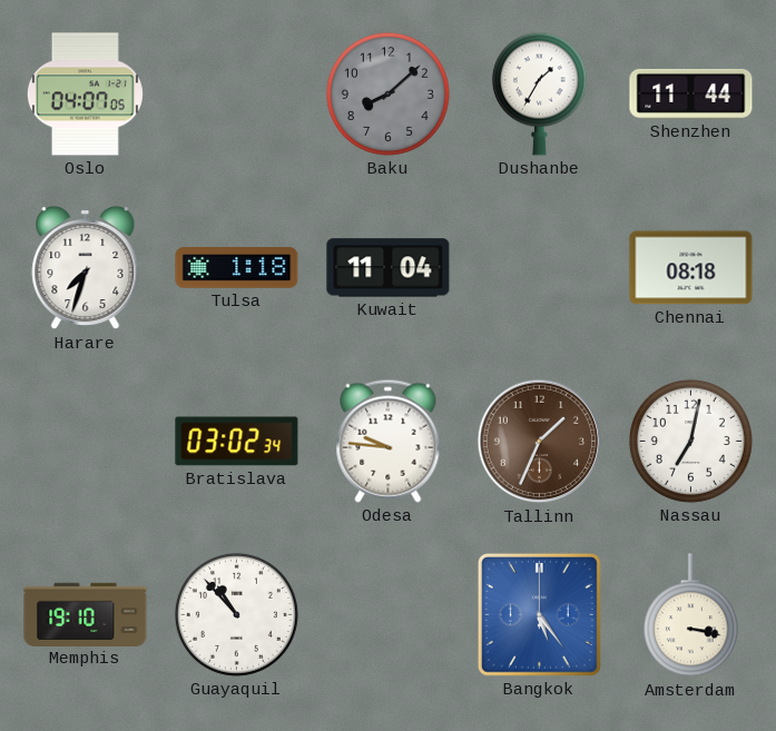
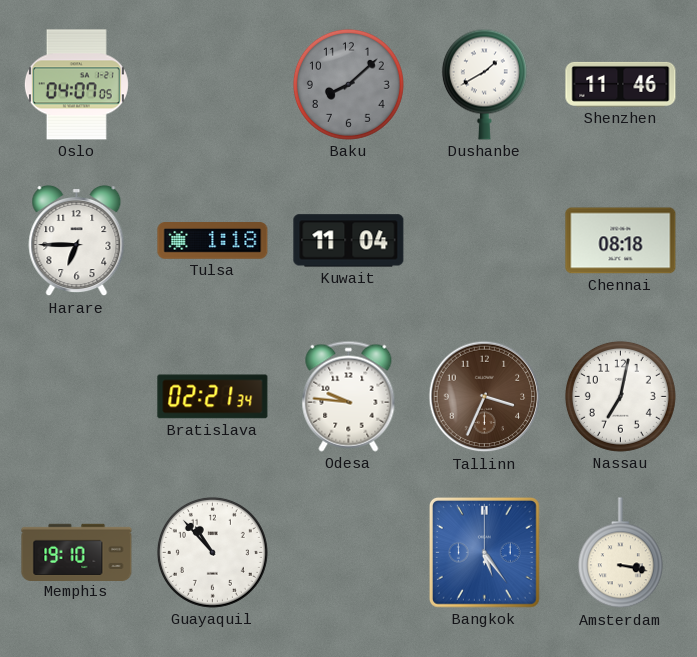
Dushanbe: 1:35 -> 1:40
Shenzhen: 11:44 -> 11:46
Harare: 7:33 -> 6:45
Bratislava: 03:02 -> 02:21
Tallinn: 1:34 -> 3:34
